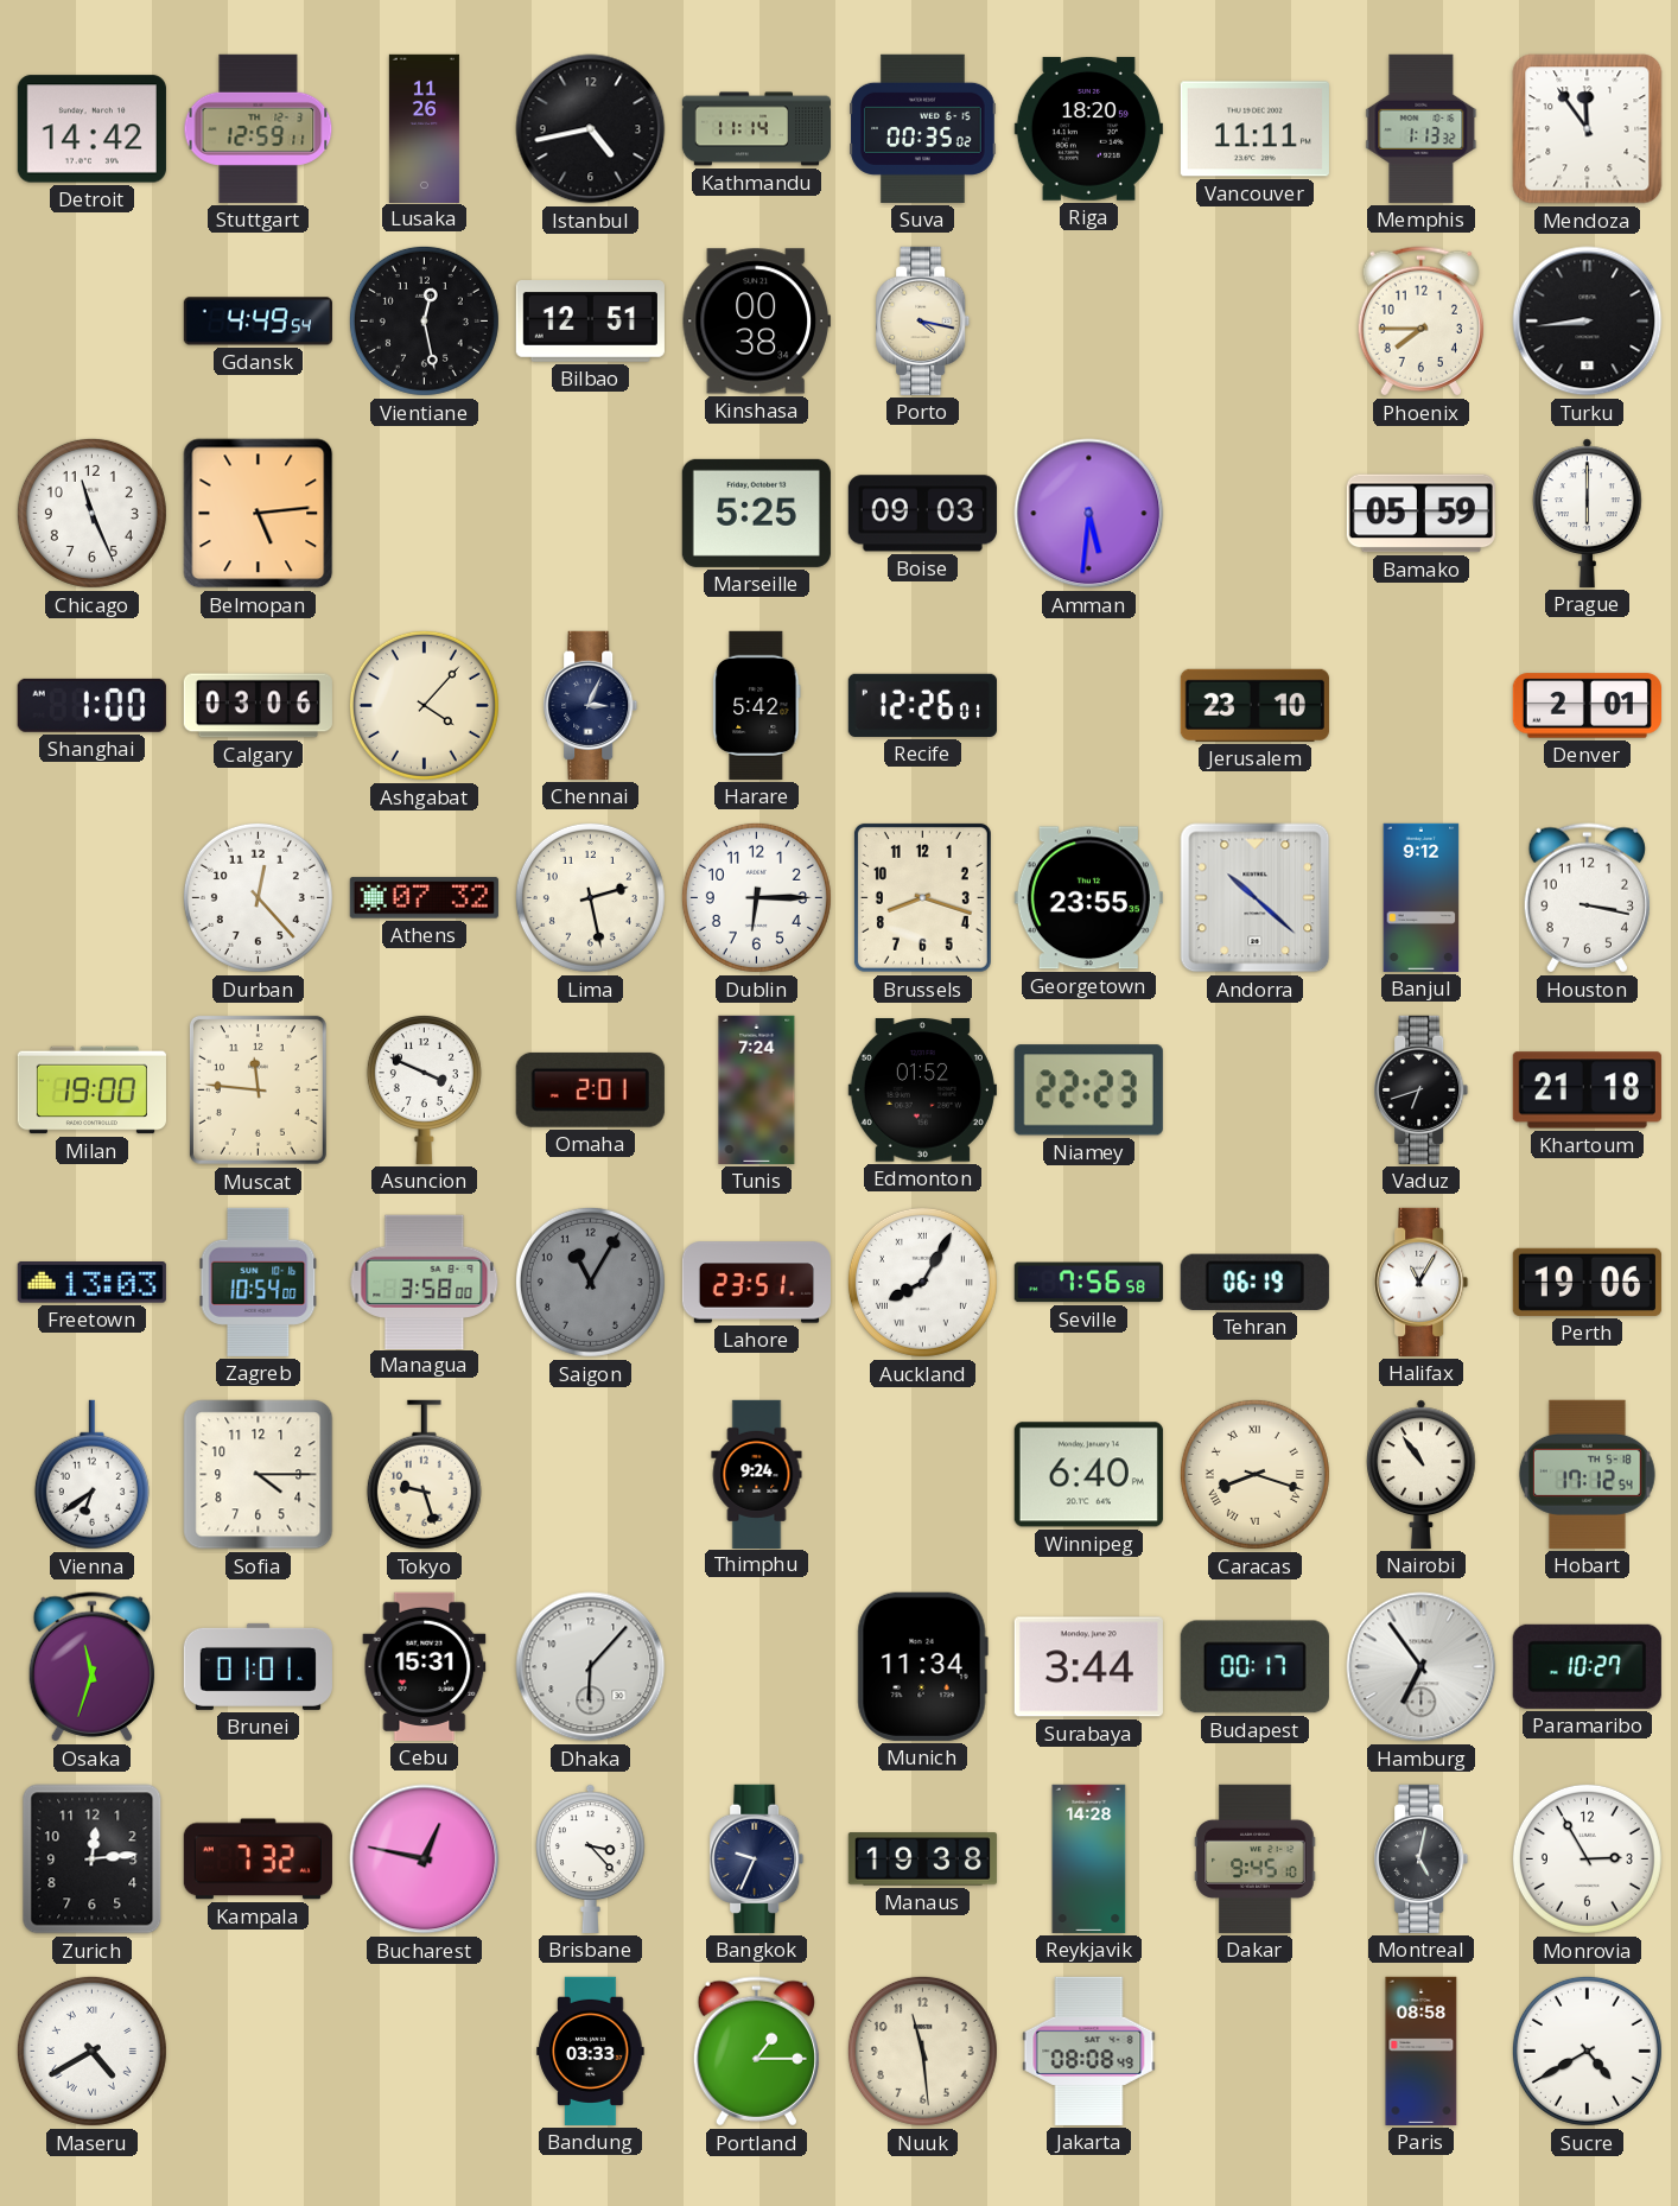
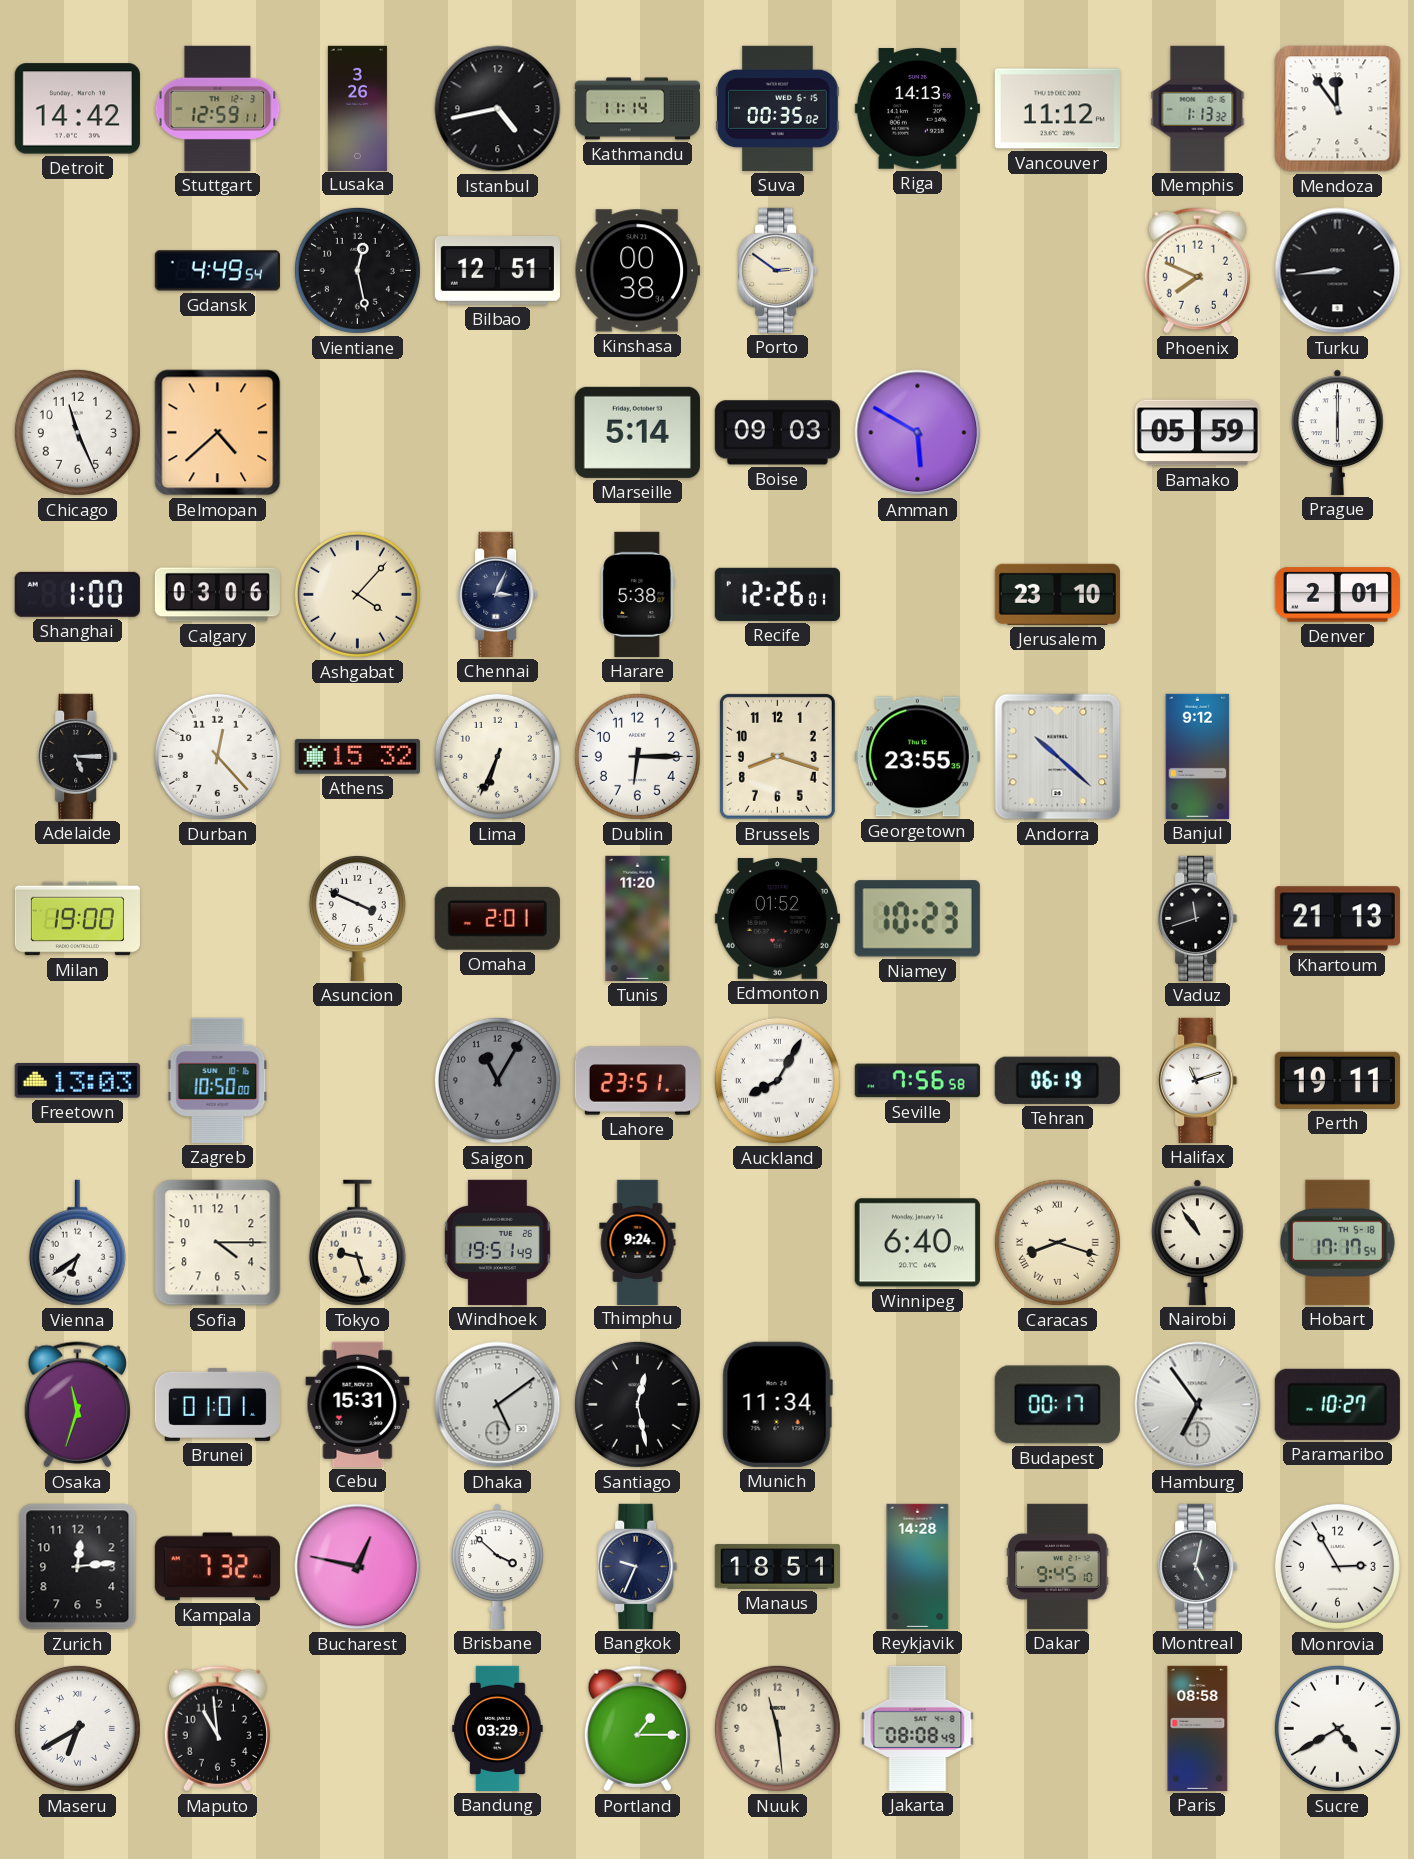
Lusaka: 11:26 -> 3:26
Riga: 18:20 -> 14:13
Vancouver: 11:11 -> 11:12
Porto: 4:17 -> 2:51
Phoenix: 7:45 -> 7:49
Belmopan: 5:14 -> 4:38
Marseille: 5:25 -> 5:14
Amman: 5:31 -> 5:50
Harare: 5:42 -> 5:38
Adelaide: none -> 5:15
Athens: 07:32 -> 15:32
Lima: 2:28 -> 6:34
Houston: 3:17 -> none
Muscat: 11:46 -> none
Tunis: 7:24 -> 11:20
Niamey: 22:23 -> 10:23
Vaduz: 6:42 -> 11:42
Khartoum: 21:18 -> 21:13
Zagreb: 10:54 -> 10:50
Managua: 3:58 -> none
Halifax: 11:05 -> 11:12
Perth: 19:06 -> 19:11
Windhoek: none -> 19:51
Hobart: 17:12 -> 17:17
Dhaka: 6:07 -> 5:09
Santiago: none -> 12:28
Surabaya: 3:44 -> none
Brisbane: 3:23 -> 3:52
Manaus: 19:38 -> 18:51
Maseru: 4:40 -> 6:40
Maputo: none -> 10:59
Bandung: 03:33 -> 03:29
